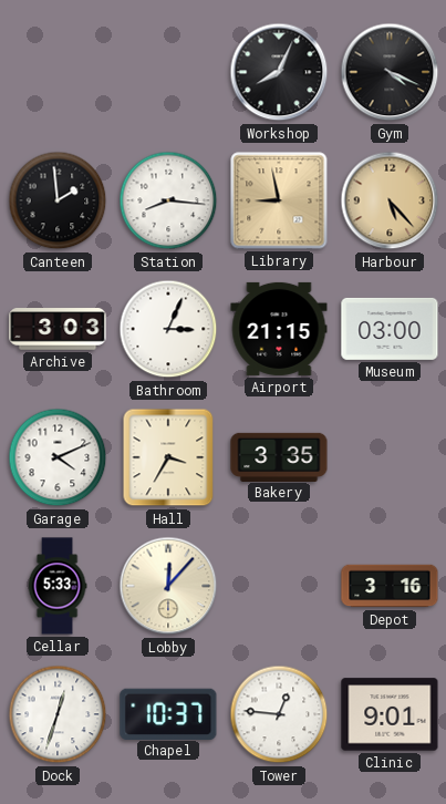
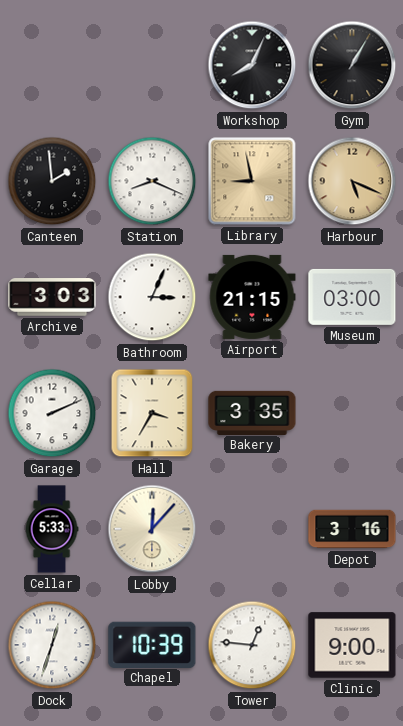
Gym: 4:19 -> 1:05
Station: 8:16 -> 8:19
Harbour: 5:23 -> 5:19
Garage: 4:11 -> 2:11
Chapel: 10:37 -> 10:39
Clinic: 9:01 -> 9:00
